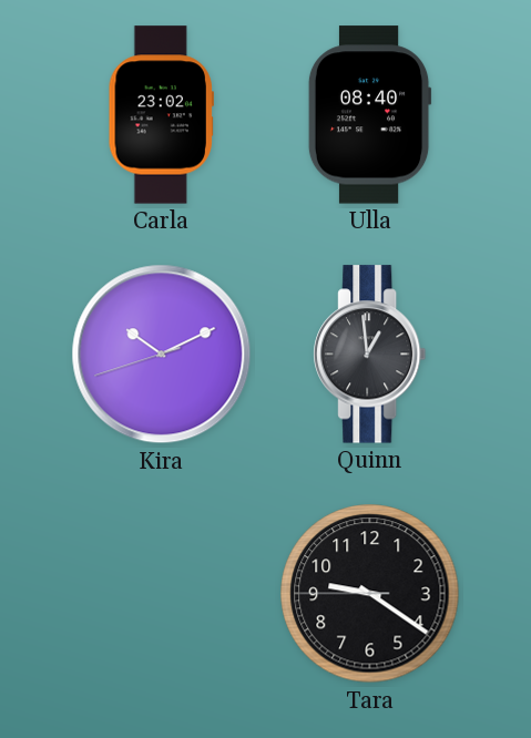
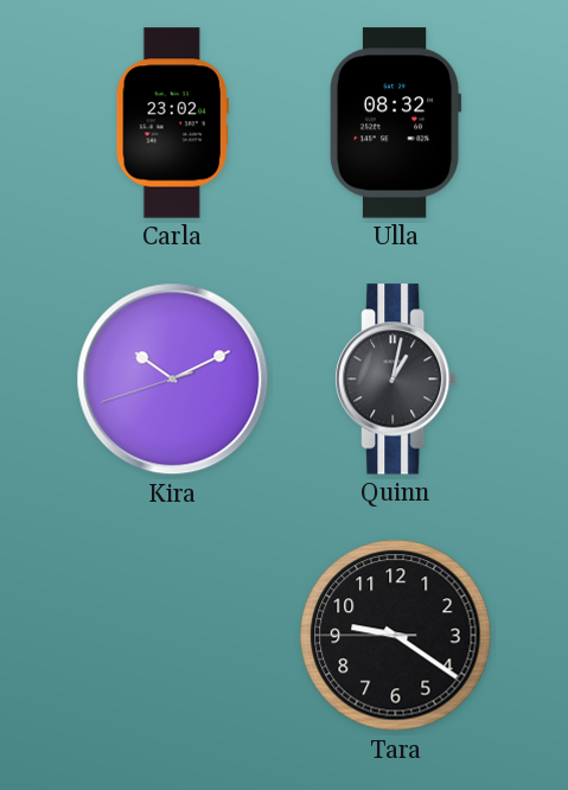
Ulla: 08:40 -> 08:32
Quinn: 12:59 -> 1:02
